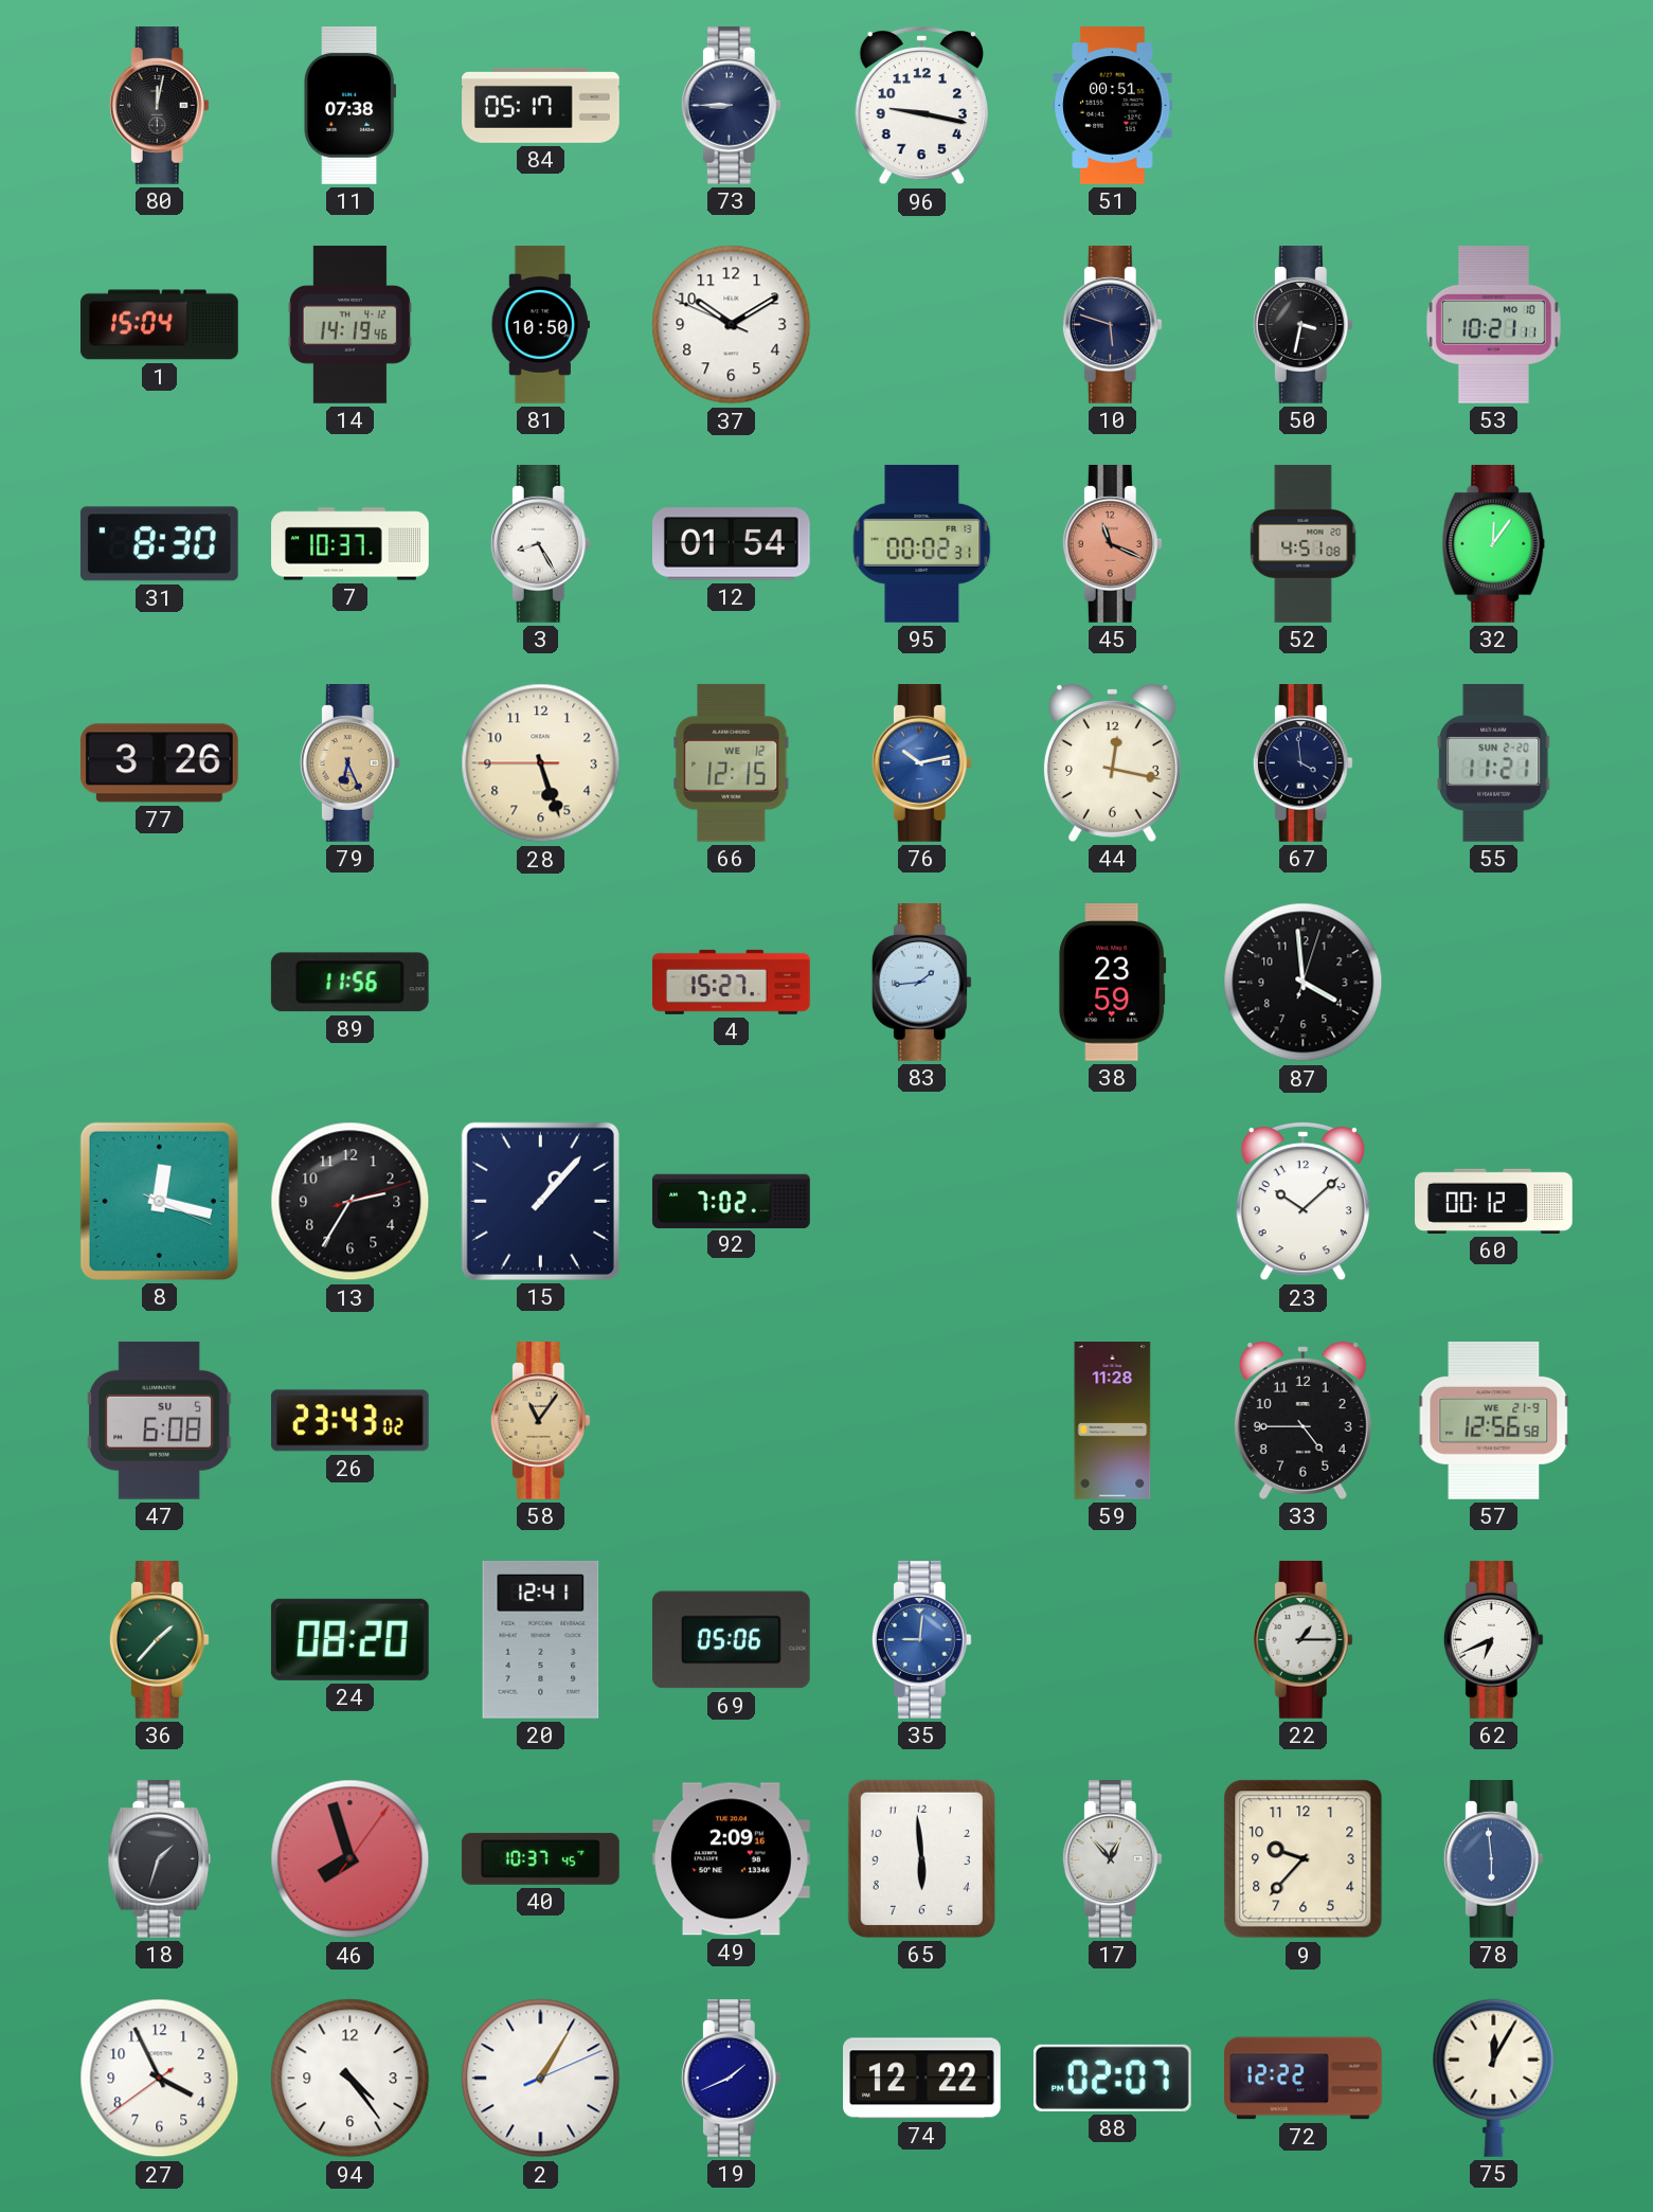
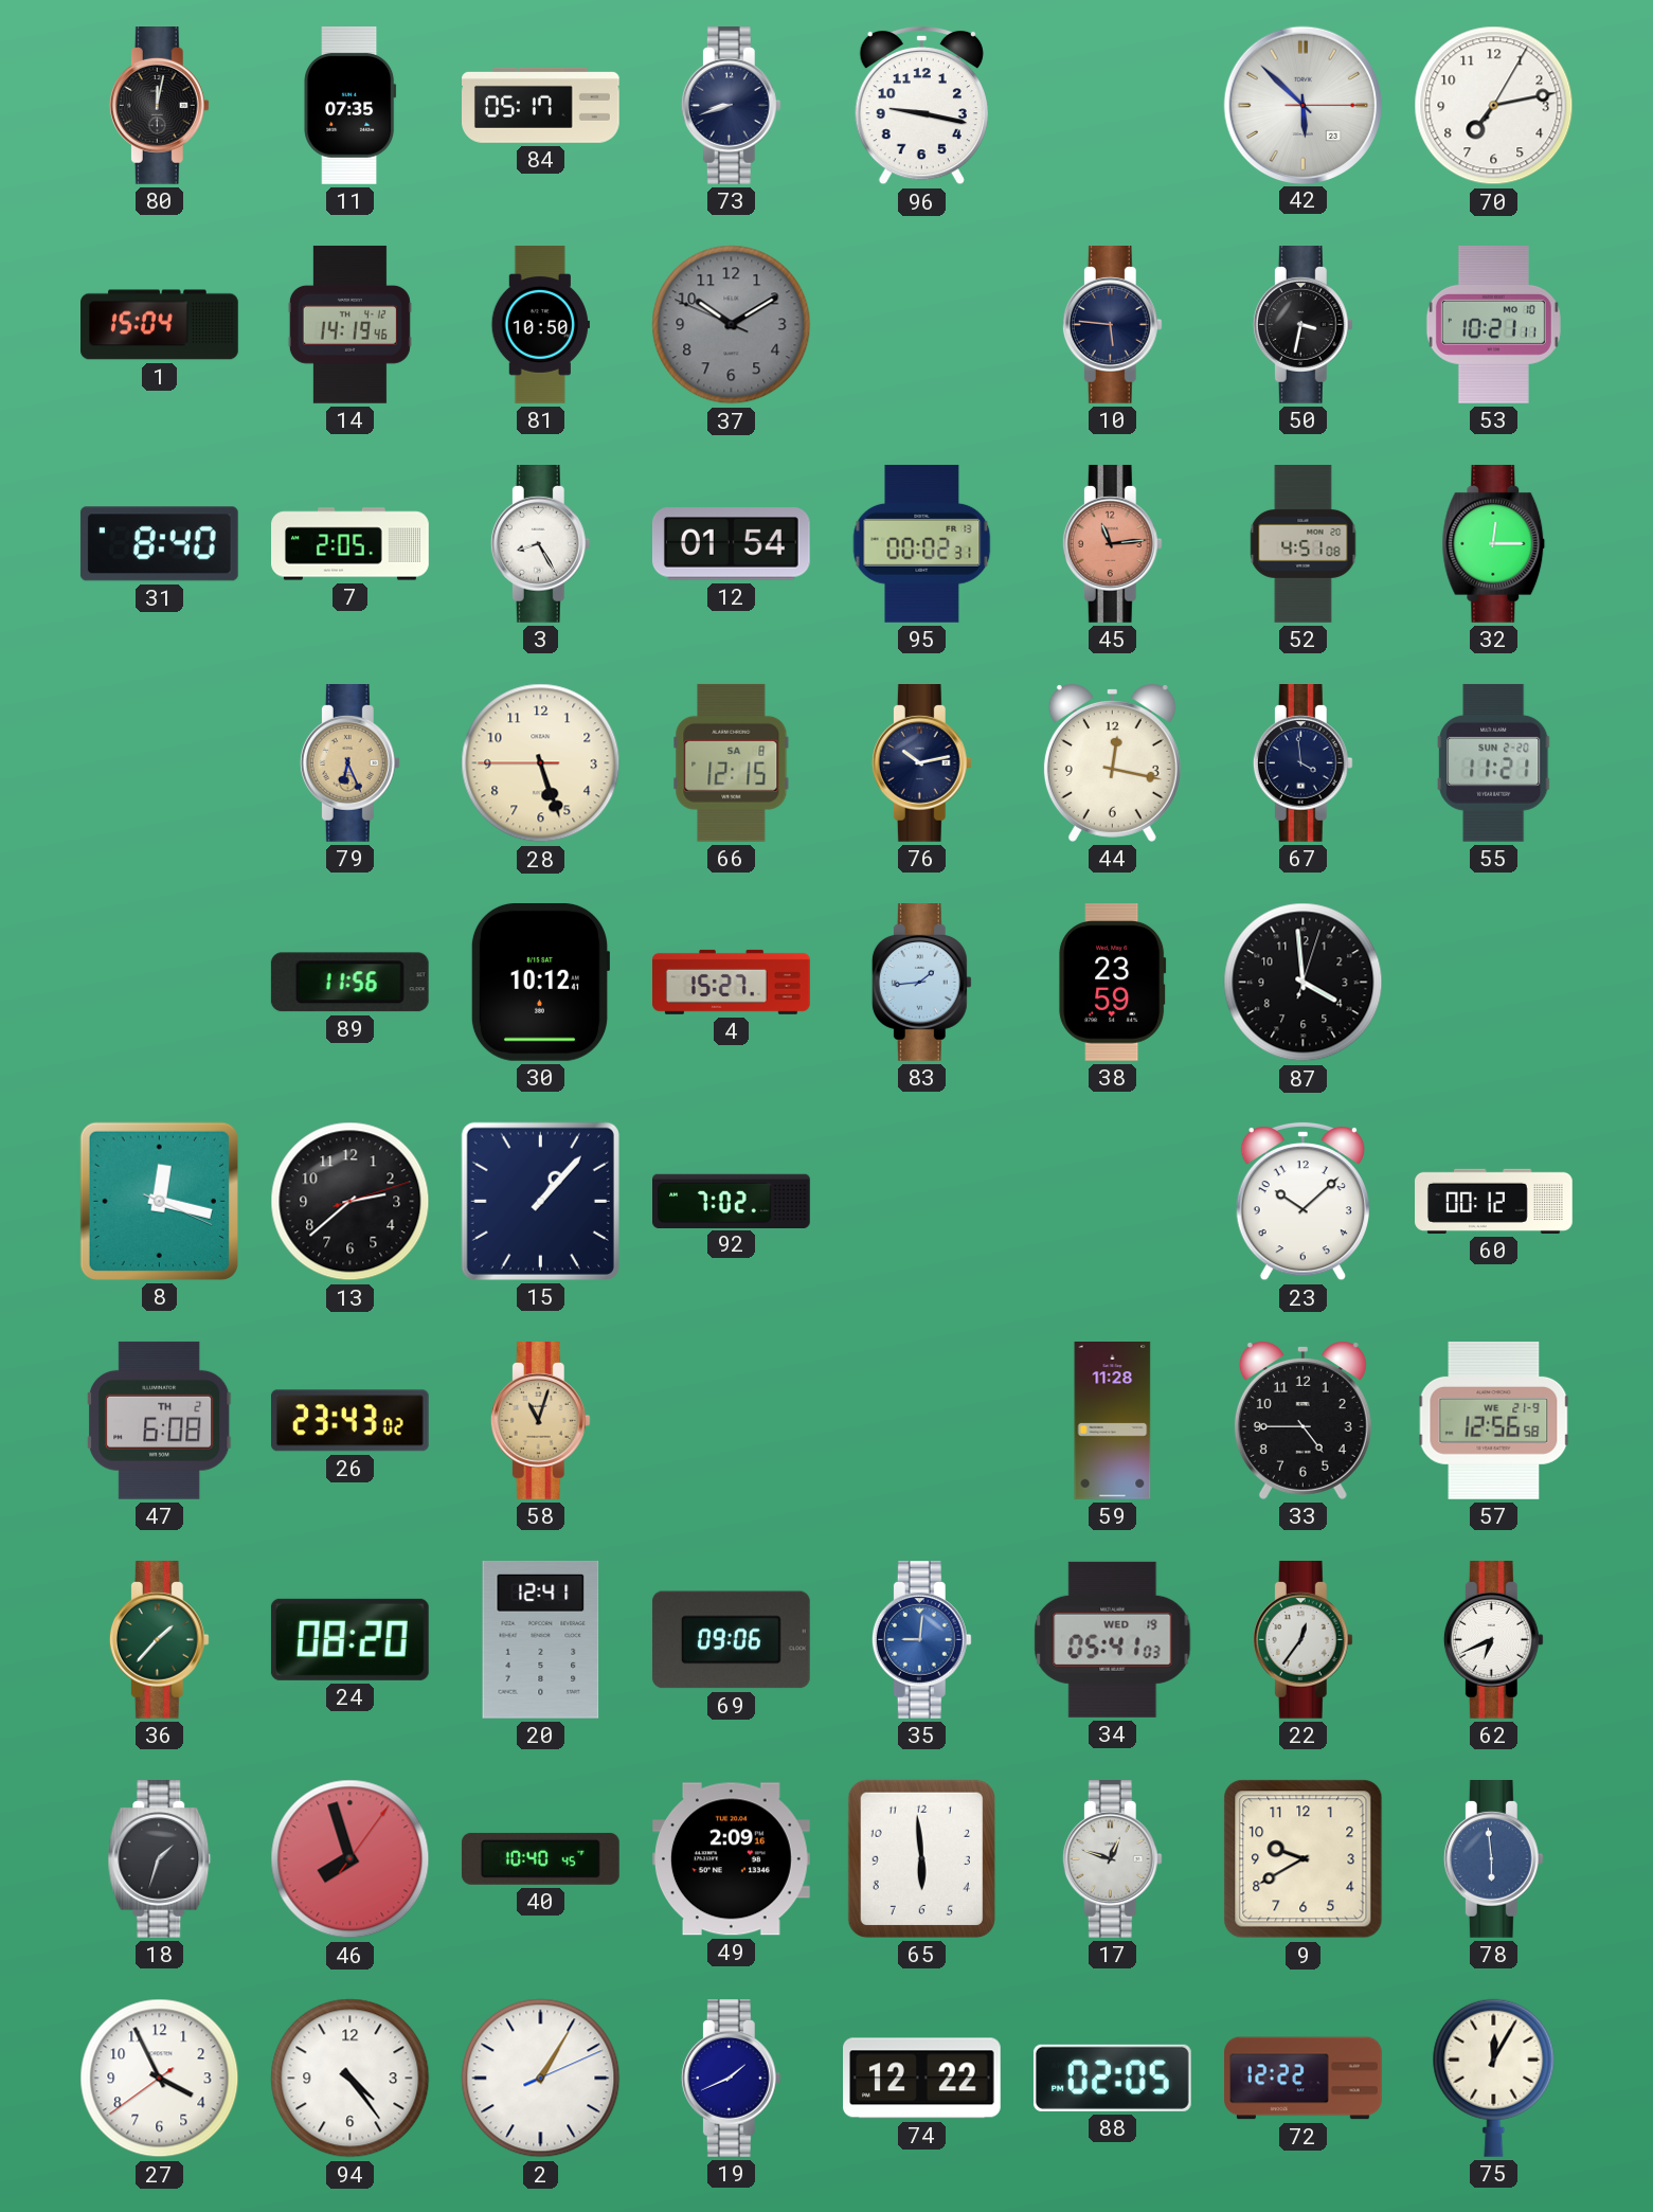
11: 07:38 -> 07:35
73: 8:45 -> 8:42
51: 00:51 -> none
42: none -> 5:52
70: none -> 7:13
37 dial: white -> grey
10: 5:48 -> 5:46
31: 8:30 -> 8:40
7: 10:37 -> 2:05
45: 11:19 -> 11:14
32: 12:06 -> 12:15
77: 3:26 -> none
66 date: WE 12 -> SA 8
76 dial: blue -> navy
30: none -> 10:12
13: 2:35 -> 2:38
47 date: SU 5 -> TH 2
58: 11:06 -> 11:03
69: 05:06 -> 09:06
34: none -> 05:41
22: 1:15 -> 12:36
40: 10:37 -> 10:40
17: 12:53 -> 12:48
9: 9:37 -> 9:40
88: 02:07 -> 02:05
